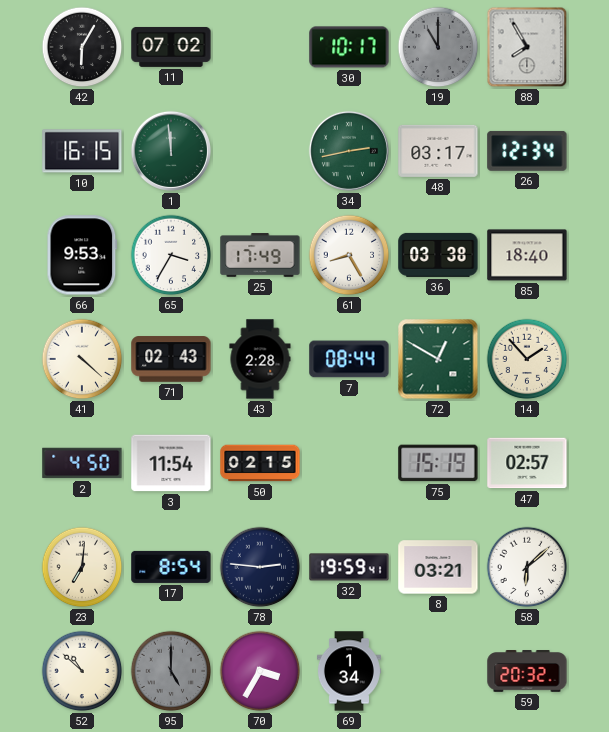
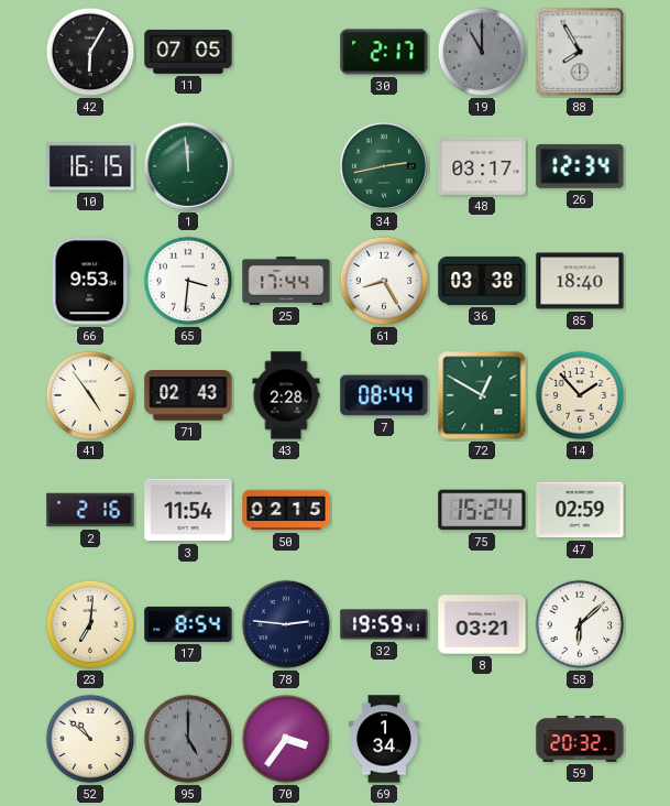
11: 07:02 -> 07:05
30: 10:17 -> 2:17
65: 3:35 -> 3:31
25: 17:49 -> 17:44
41: 4:22 -> 4:54
2: 4:50 -> 2:16
75: 15:19 -> 15:24
47: 02:57 -> 02:59
70: 3:35 -> 3:36
